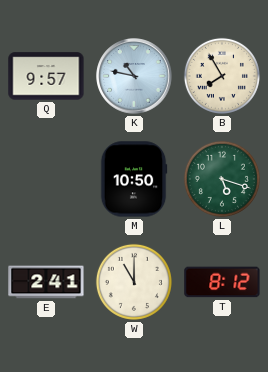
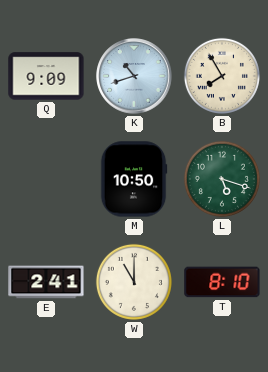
Q: 9:57 -> 9:09
K: 10:47 -> 10:42
T: 8:12 -> 8:10
